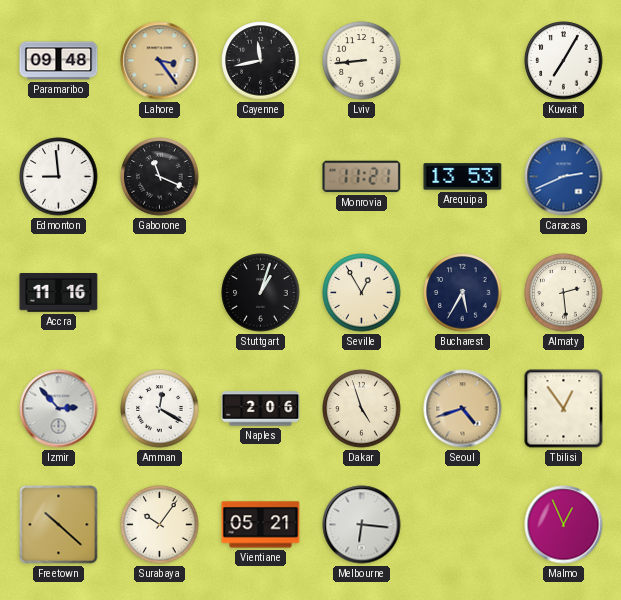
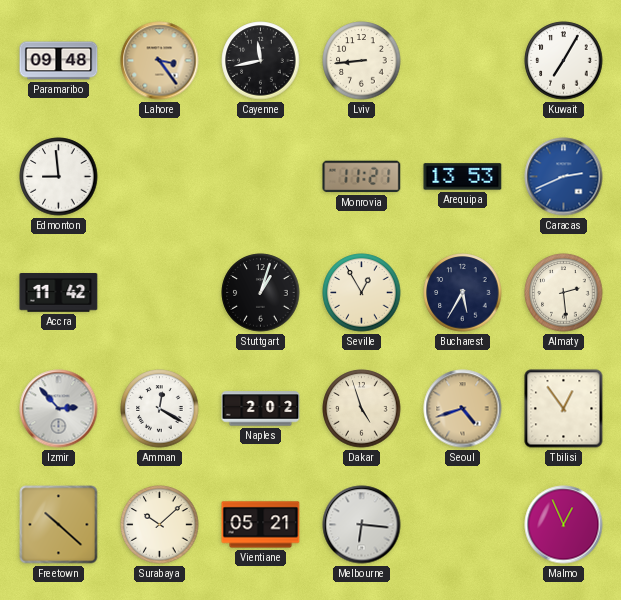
Gaborone: 11:19 -> none
Accra: 11:16 -> 11:42
Naples: 2:06 -> 2:02
Surabaya: 10:06 -> 10:08
